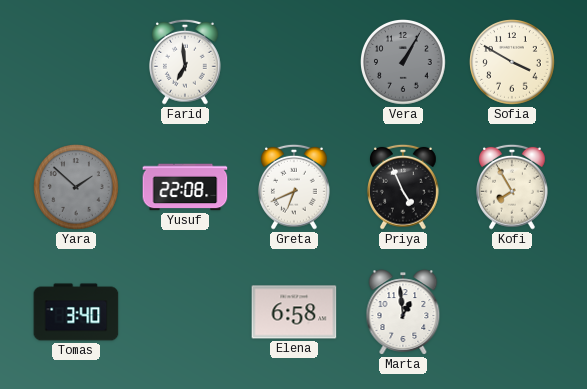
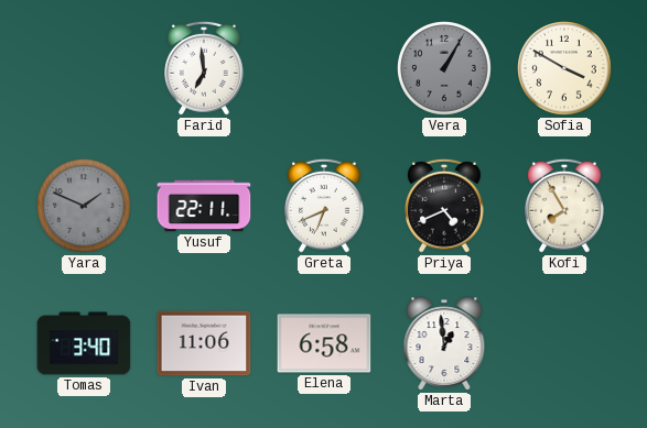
Yara: 1:52 -> 1:49
Yusuf: 22:08 -> 22:11
Priya: 4:56 -> 4:41
Ivan: none -> 11:06
